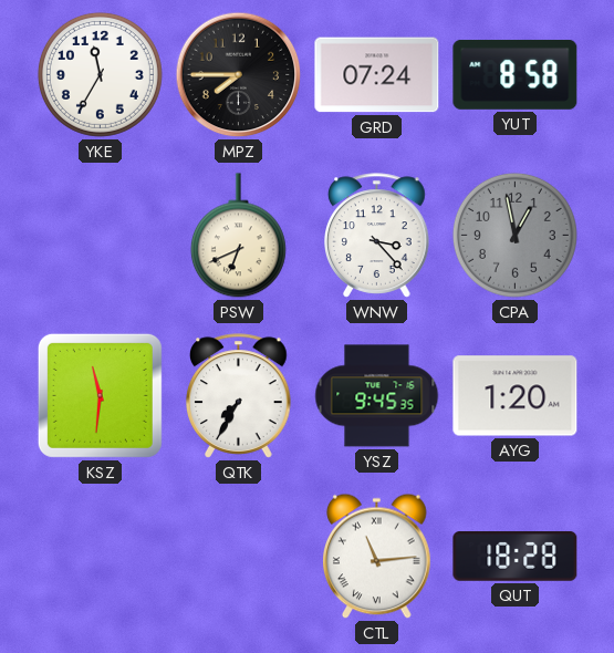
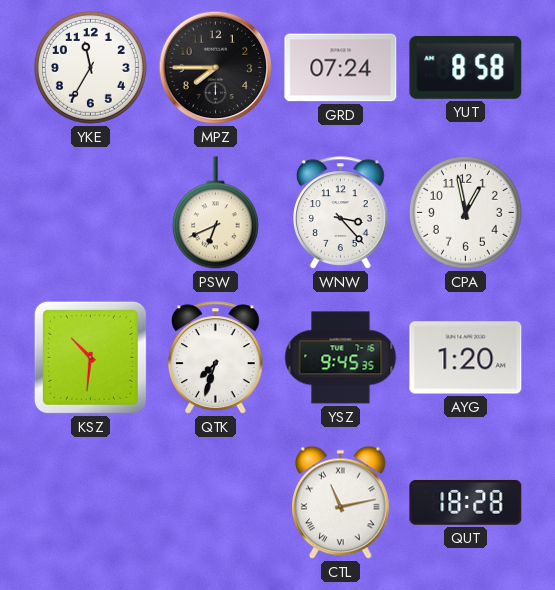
CPA dial: grey -> white
KSZ: 11:31 -> 10:31
QTK: 7:35 -> 7:33
CTL: 11:14 -> 11:13
